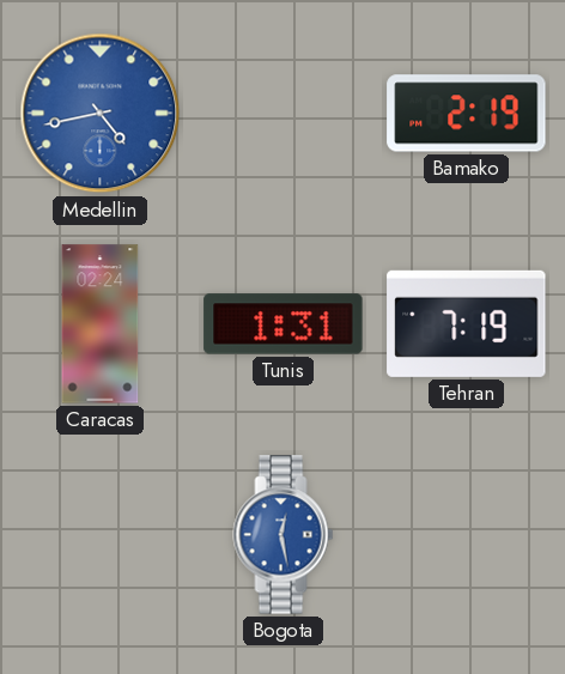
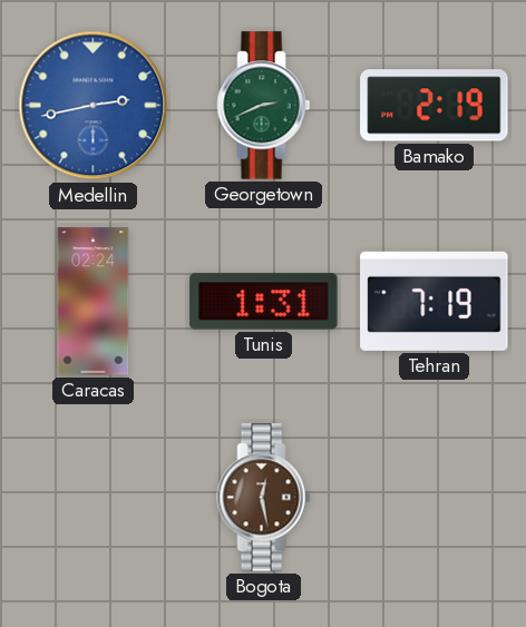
Medellin: 4:43 -> 2:43
Georgetown: none -> 2:41
Bogota dial: blue -> brown
